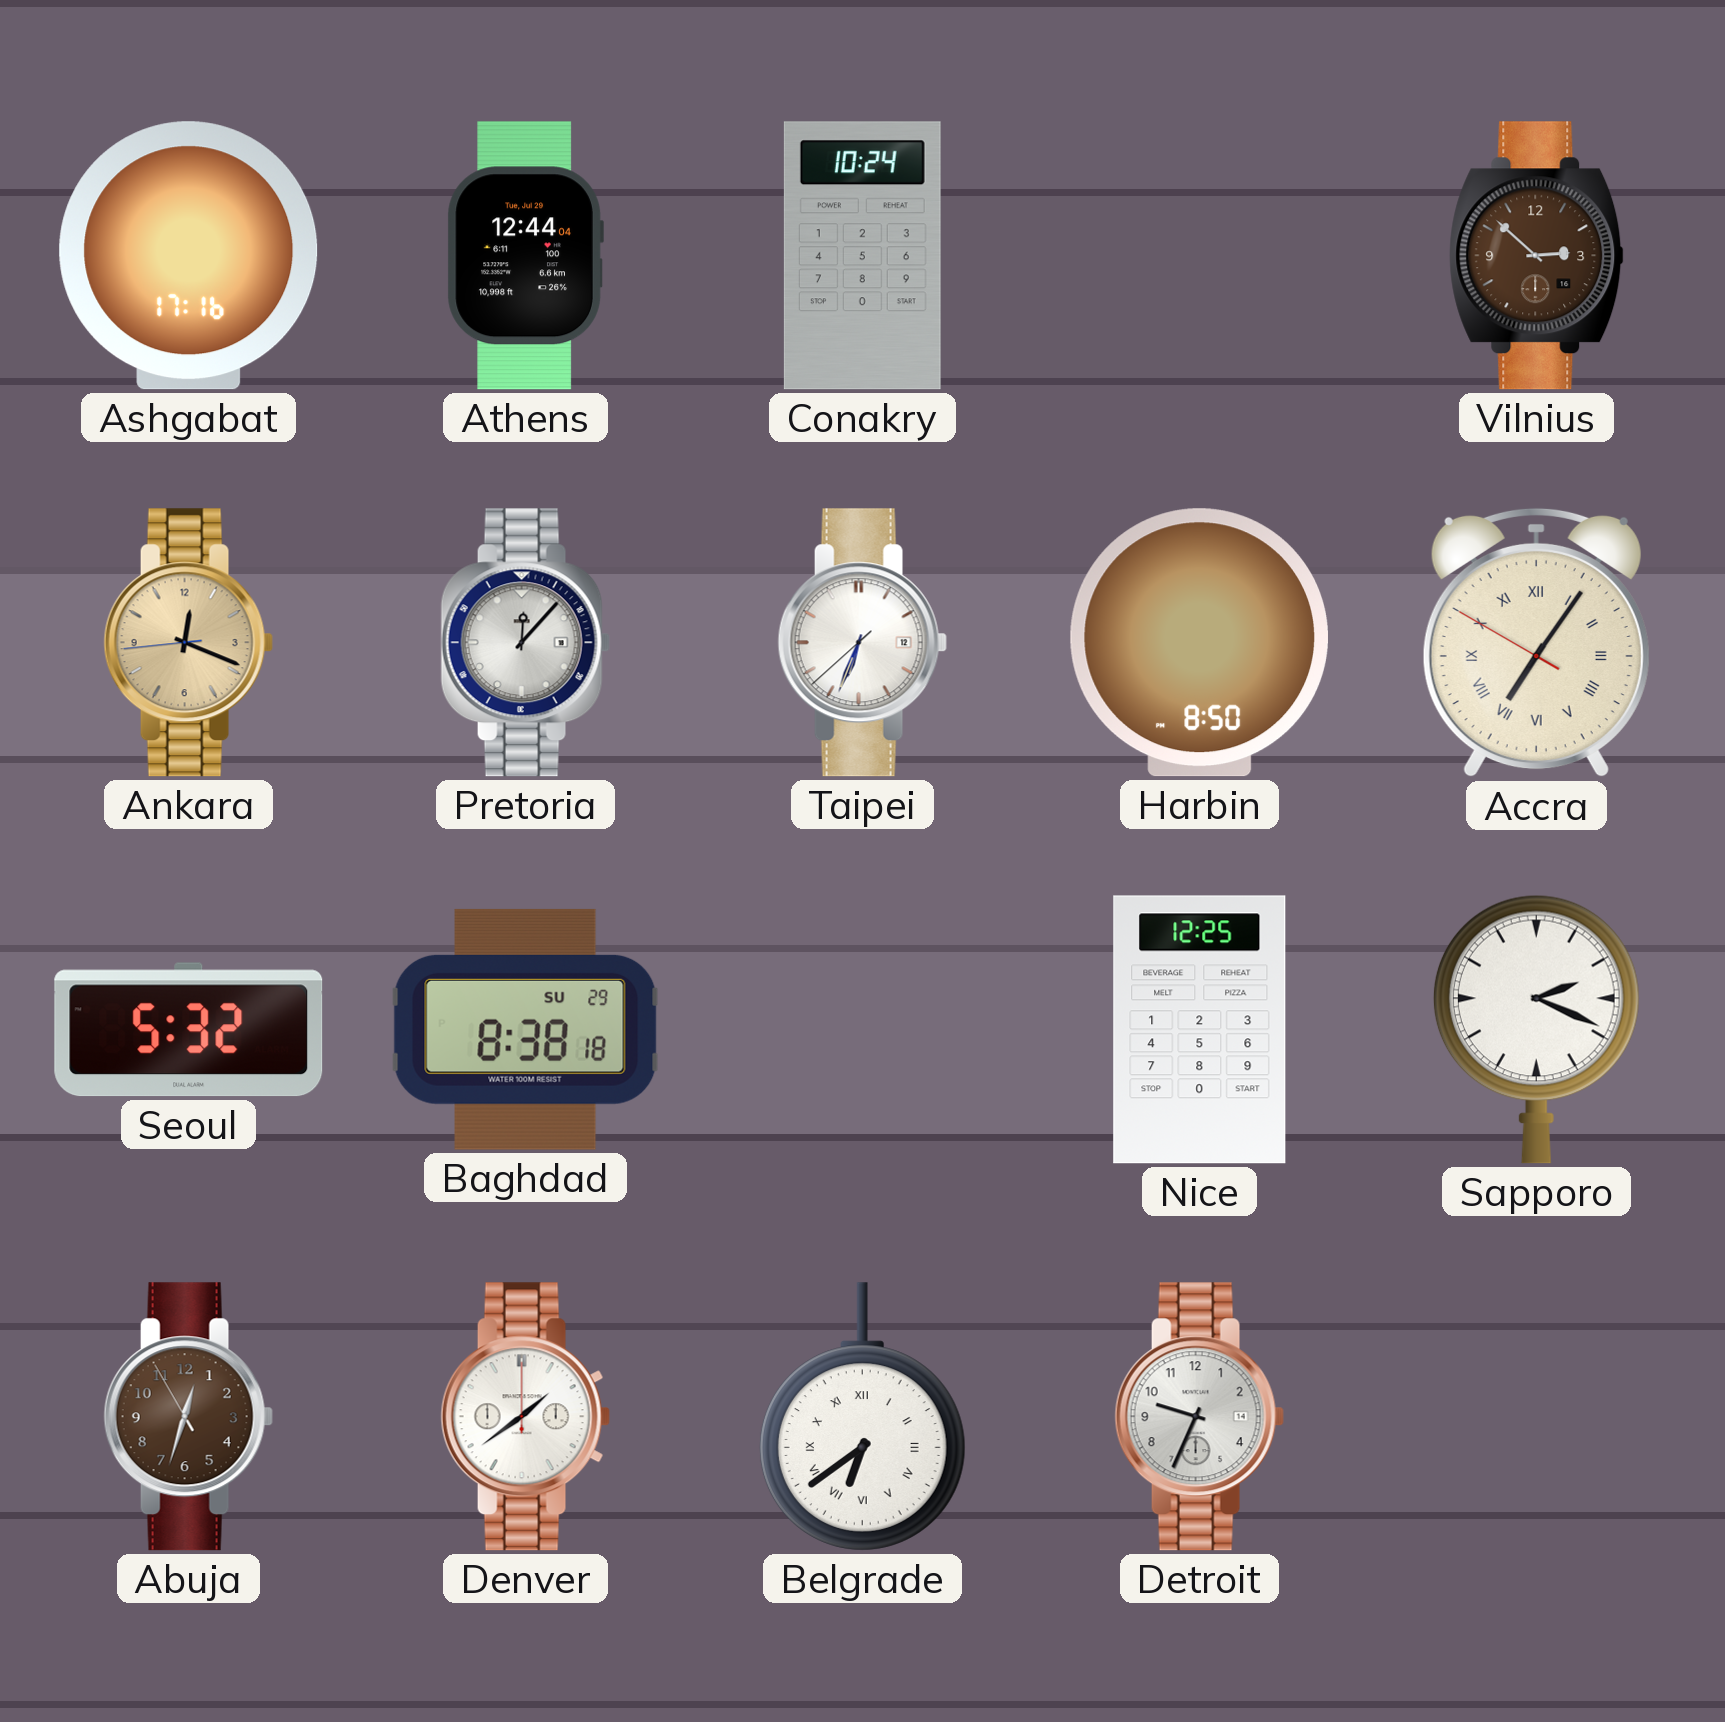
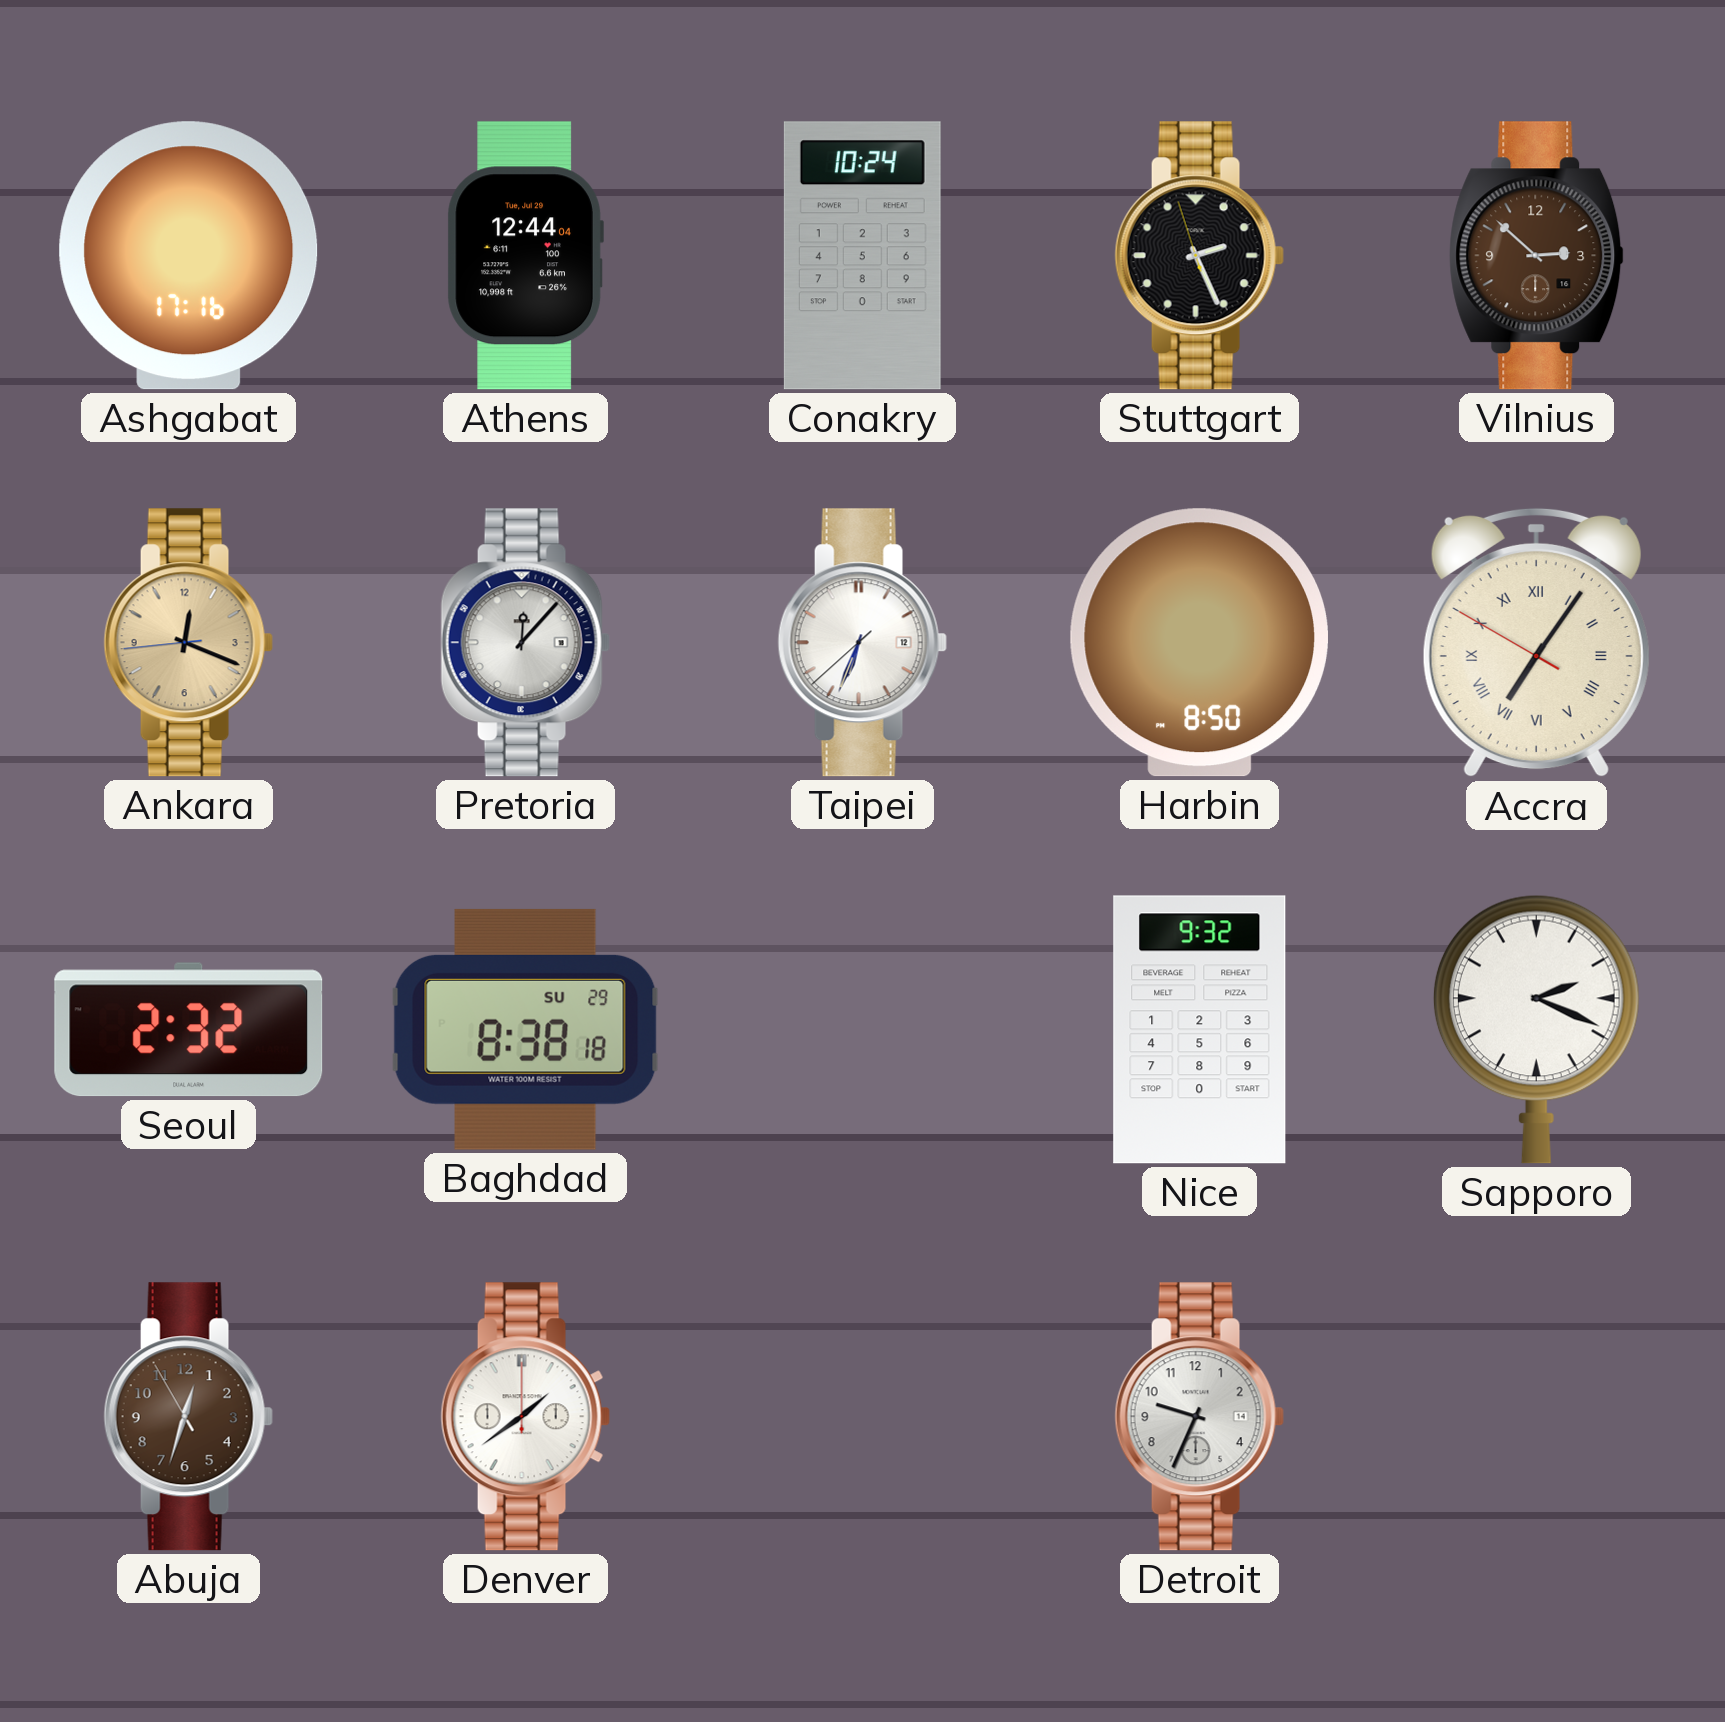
Stuttgart: none -> 2:25
Seoul: 5:32 -> 2:32
Nice: 12:25 -> 9:32
Belgrade: 6:39 -> none
